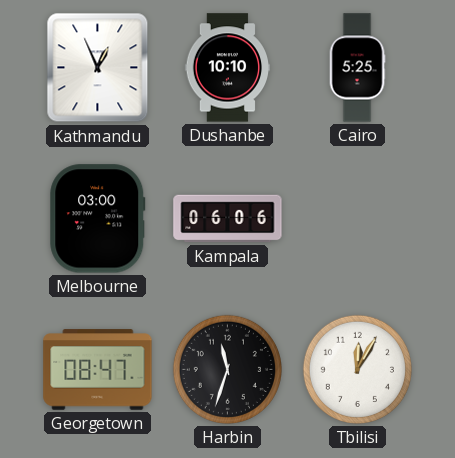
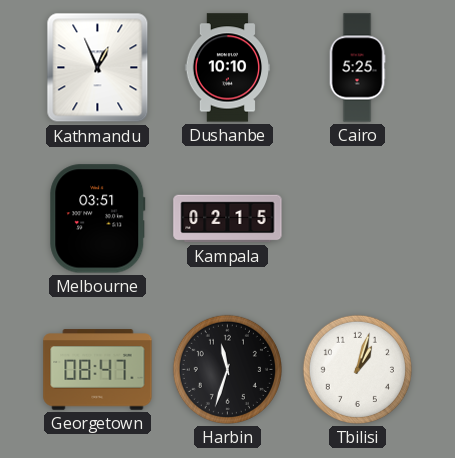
Melbourne: 03:00 -> 03:51
Kampala: 06:06 -> 02:15
Tbilisi: 12:05 -> 1:03
